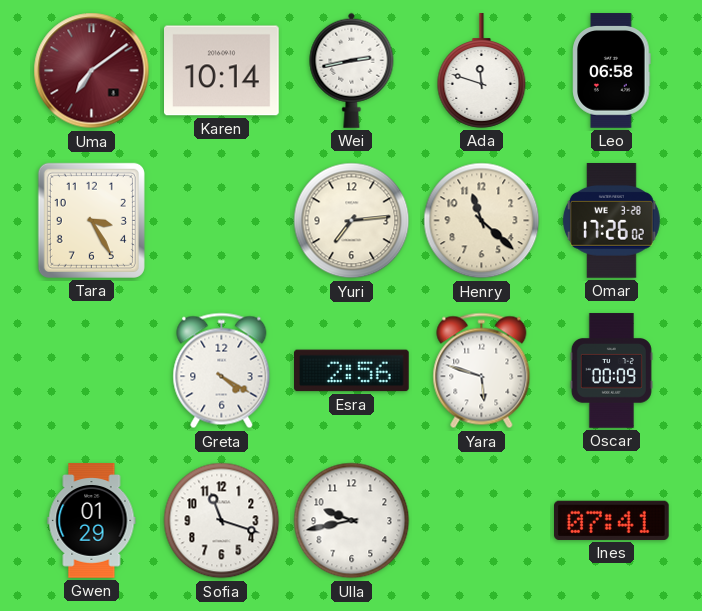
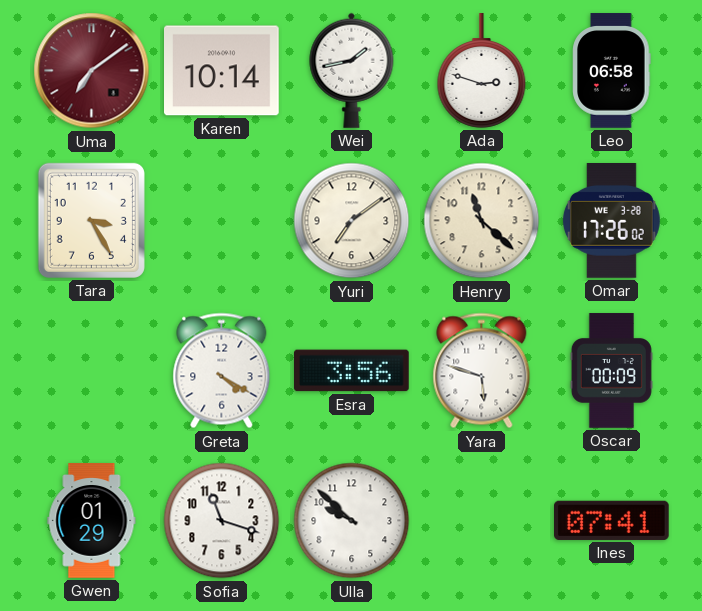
Wei: 2:43 -> 1:43
Ada: 11:48 -> 2:48
Yuri: 7:14 -> 7:09
Esra: 2:56 -> 3:56
Ulla: 9:43 -> 9:52
